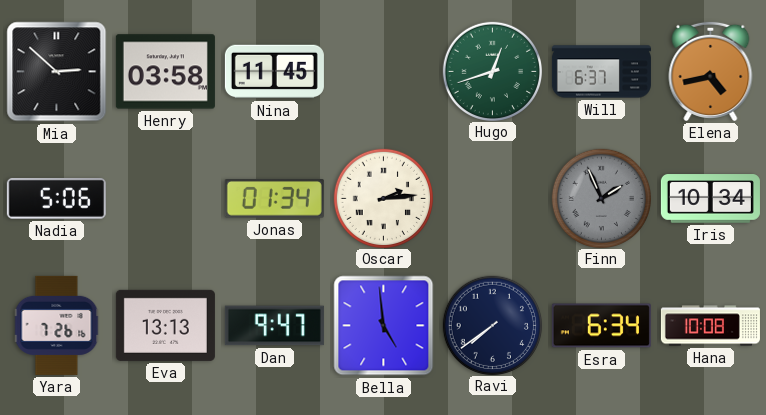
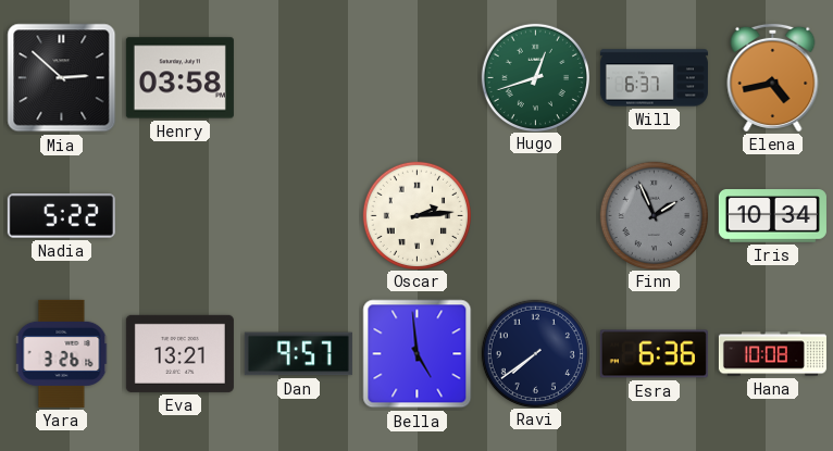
Nina: 11:45 -> none
Nadia: 5:06 -> 5:22
Jonas: 01:34 -> none
Yara: 7:26 -> 3:26
Eva: 13:13 -> 13:21
Dan: 9:47 -> 9:57
Esra: 6:34 -> 6:36
